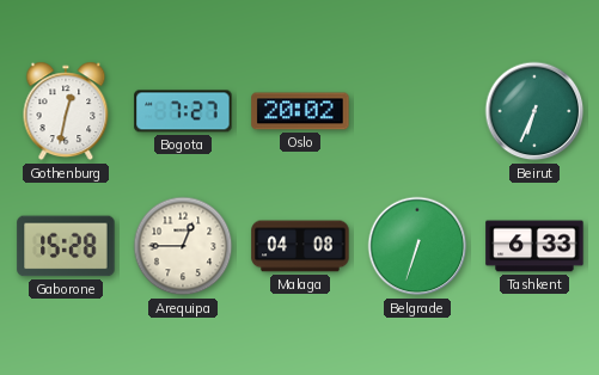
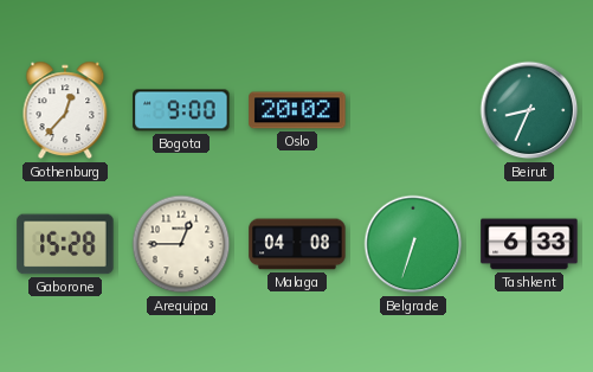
Gothenburg: 12:32 -> 12:37
Bogota: 7:27 -> 9:00
Beirut: 6:34 -> 8:34
